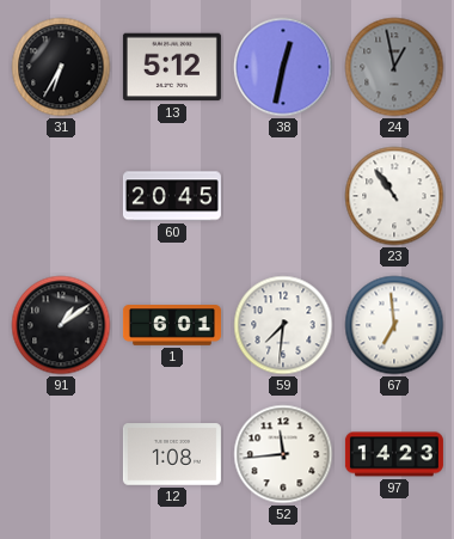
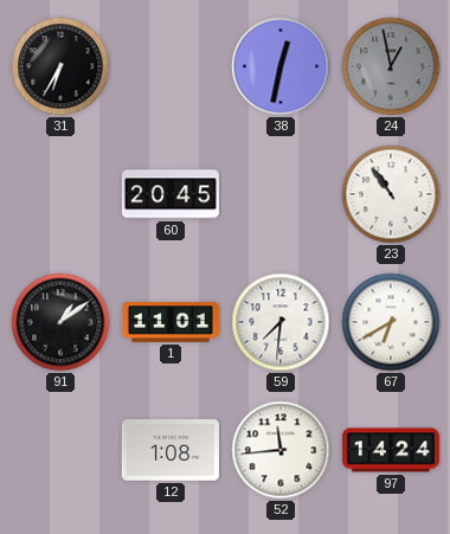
13: 5:12 -> none
1: 6:01 -> 11:01
67: 6:59 -> 6:40
97: 14:23 -> 14:24
